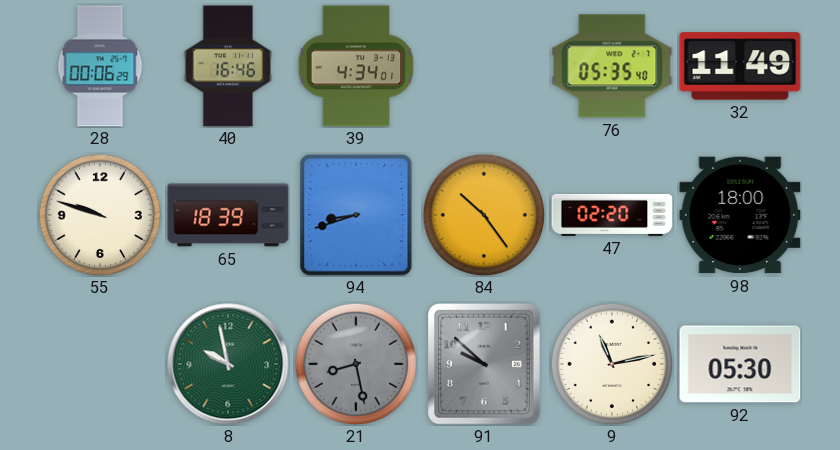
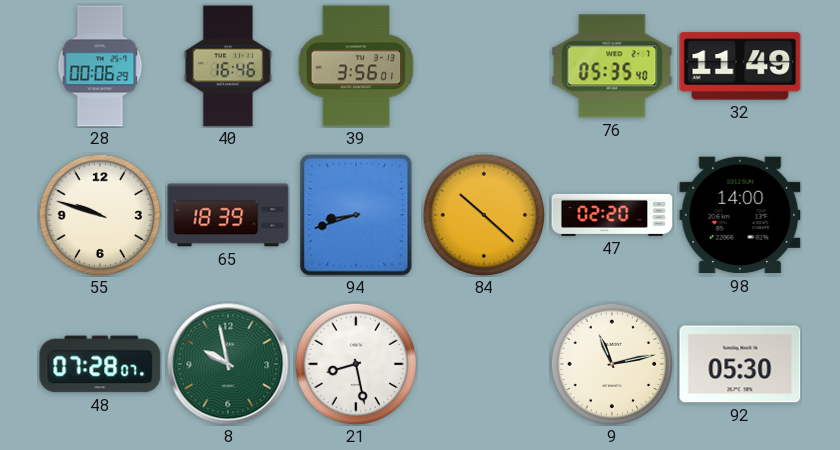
39: 4:34 -> 3:56
84: 10:24 -> 10:22
98: 18:00 -> 14:00
48: none -> 07:28
21 dial: grey -> white
91: 9:52 -> none
